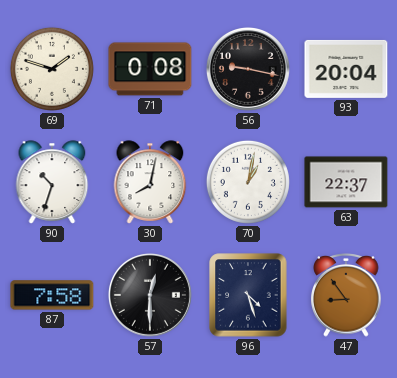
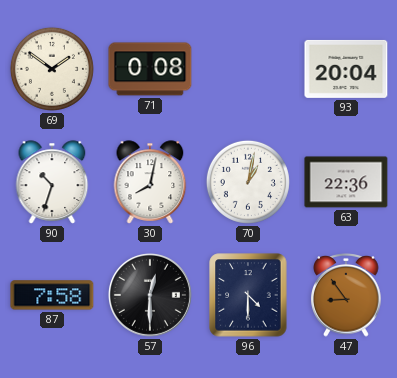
69: 1:48 -> 1:51
56: 9:17 -> none
63: 22:37 -> 22:36
96: 4:27 -> 4:30
